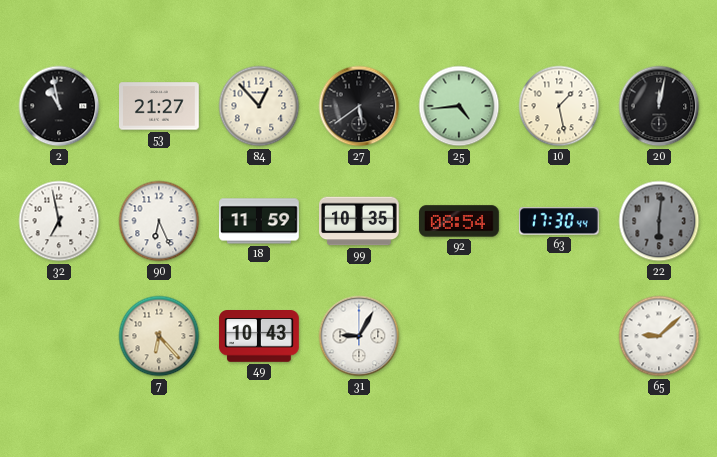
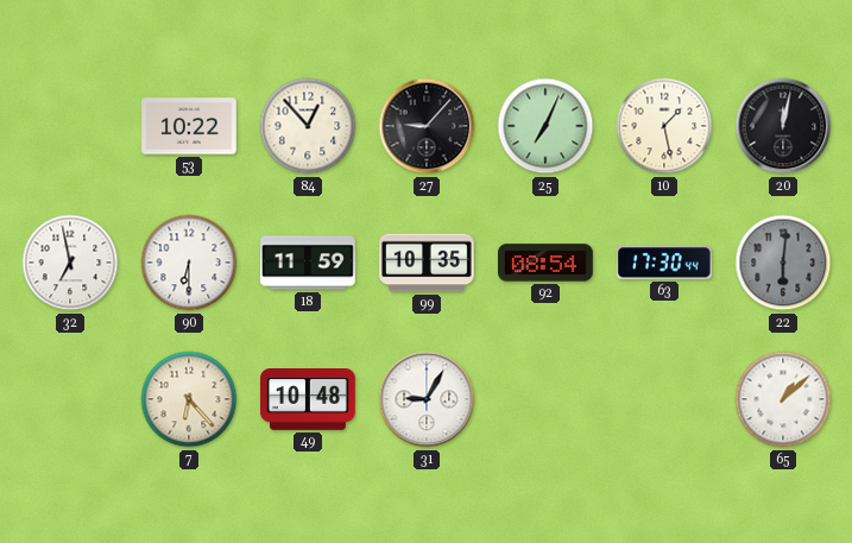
2: 10:58 -> none
53: 21:27 -> 10:22
27: 5:39 -> 9:07
25: 4:44 -> 7:04
90: 6:26 -> 6:30
49: 10:43 -> 10:48
65: 9:08 -> 1:08
